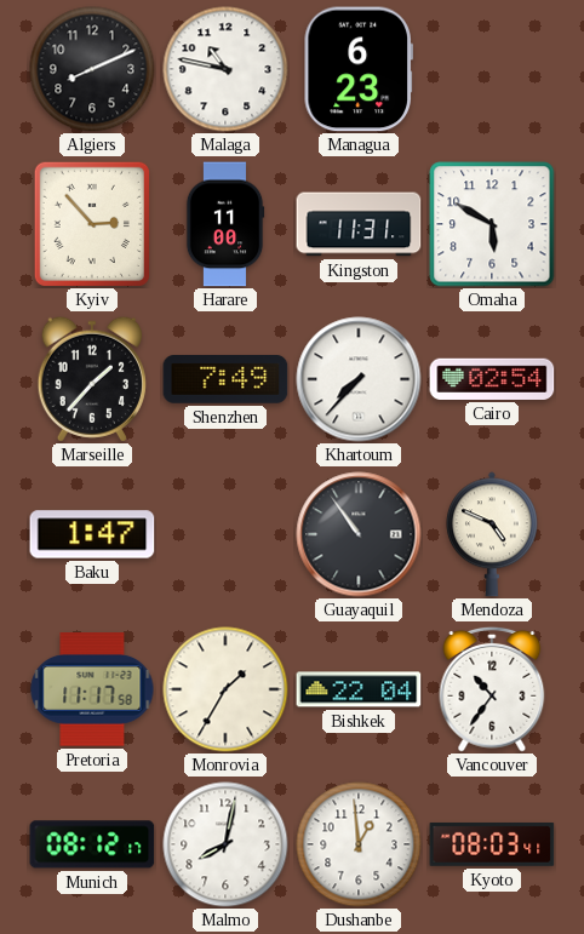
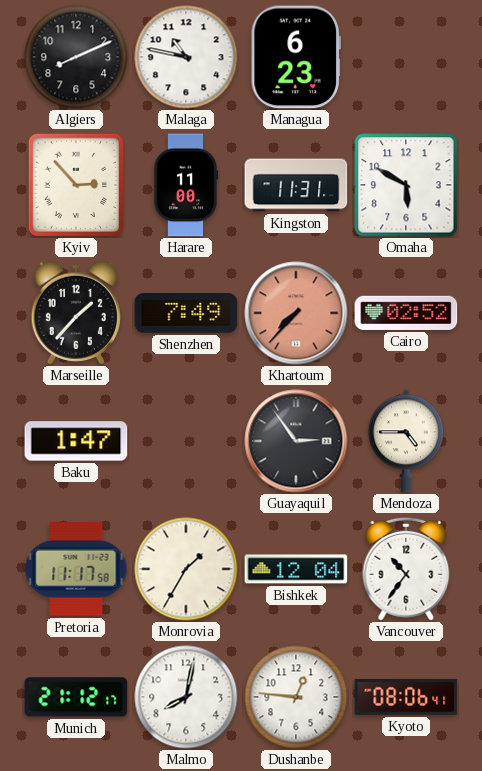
Khartoum dial: white -> salmon
Cairo: 02:54 -> 02:52
Guayaquil: 10:54 -> 2:54
Mendoza: 4:49 -> 4:45
Bishkek: 22:04 -> 12:04
Munich: 08:12 -> 21:12
Dushanbe: 12:59 -> 12:46
Kyoto: 08:03 -> 08:06
